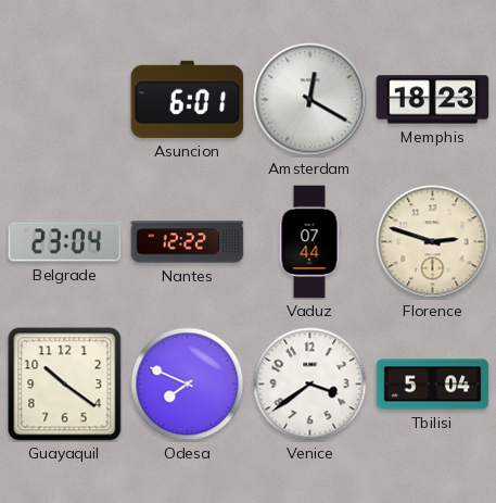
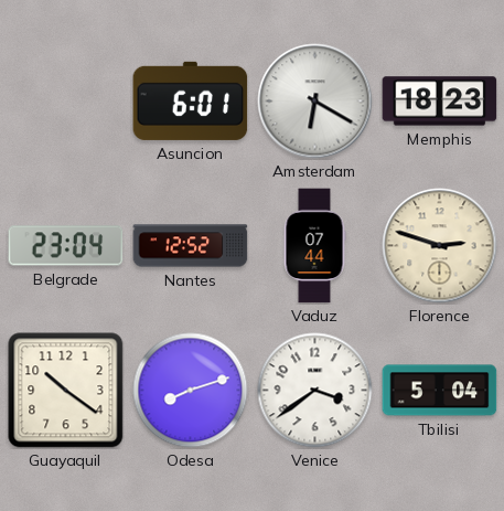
Amsterdam: 12:20 -> 6:20
Nantes: 12:22 -> 12:52
Odesa: 7:49 -> 8:12
